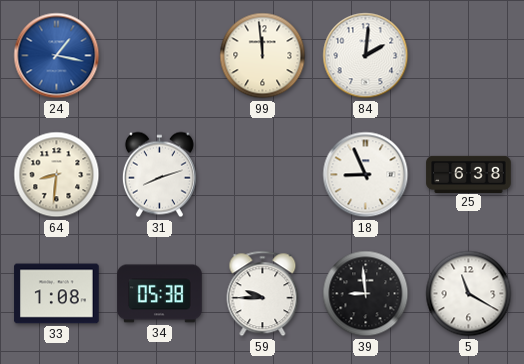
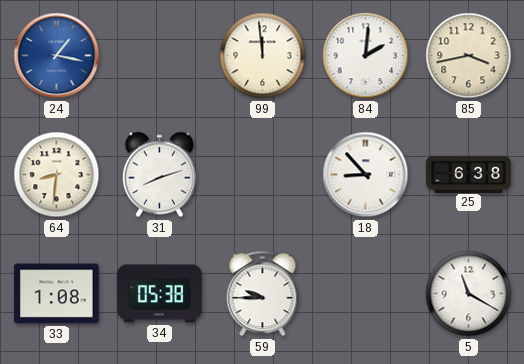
85: none -> 3:43
18: 8:56 -> 8:53
39: 8:59 -> none
